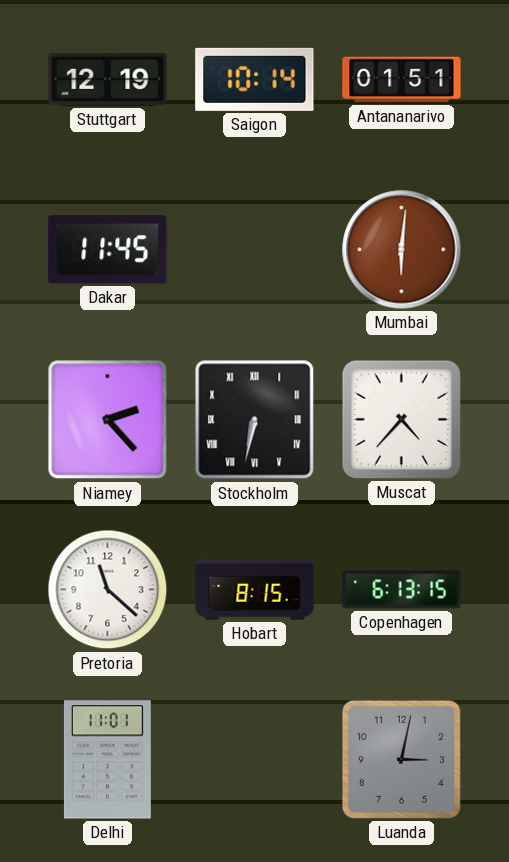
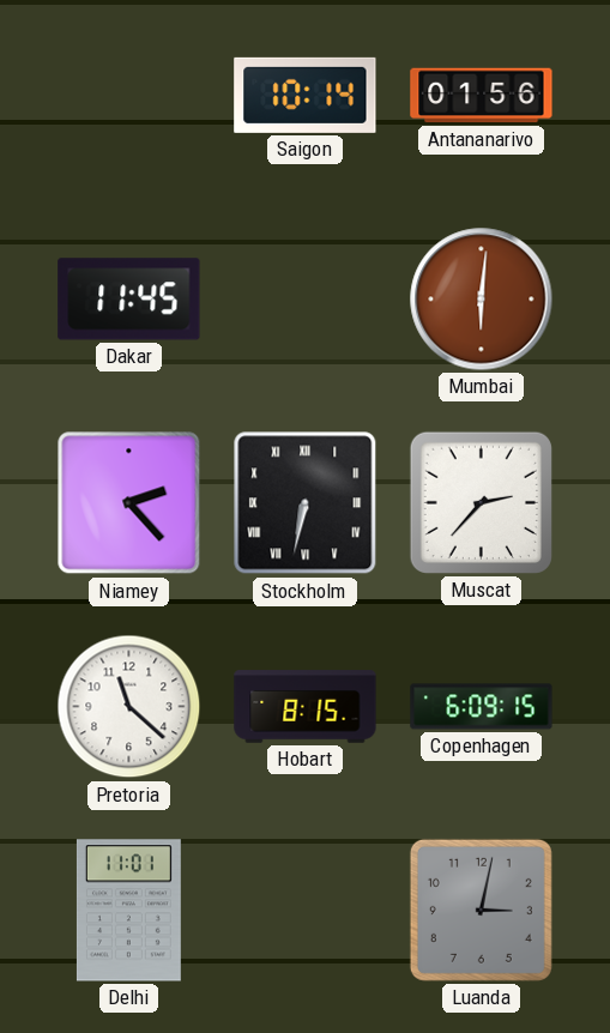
Stuttgart: 12:19 -> none
Antananarivo: 01:51 -> 01:56
Muscat: 4:37 -> 2:37
Copenhagen: 6:13 -> 6:09
